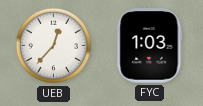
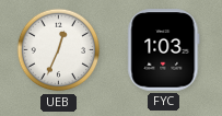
UEB: 12:37 -> 12:34
